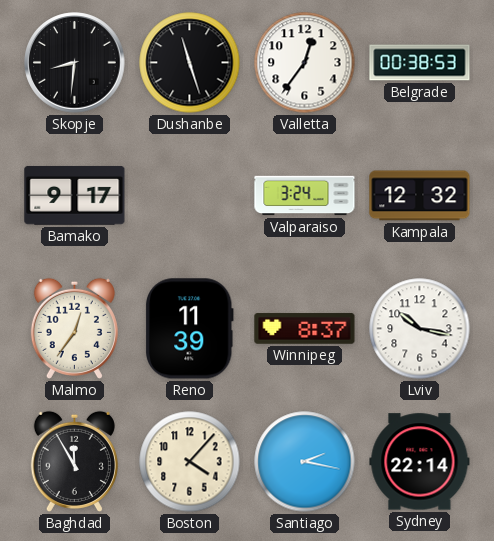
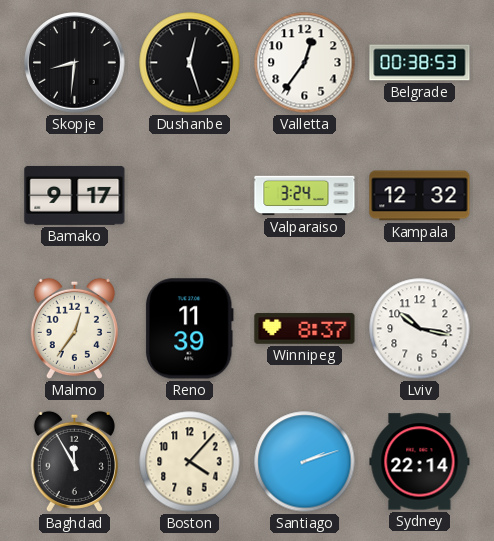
Dushanbe: 11:27 -> 12:27
Santiago: 2:17 -> 2:12
